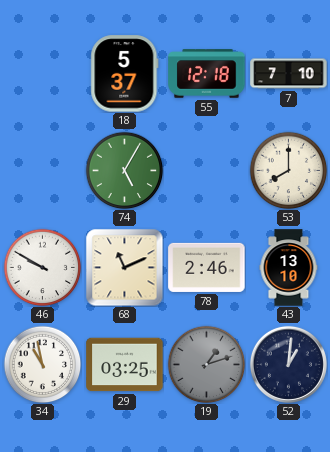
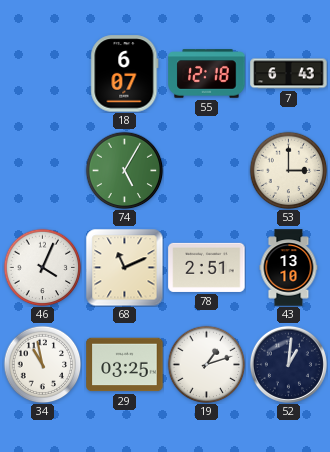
18: 5:37 -> 6:07
7: 7:10 -> 6:43
53: 8:00 -> 3:00
46: 9:50 -> 4:04
78: 2:46 -> 2:51
19 dial: grey -> white
